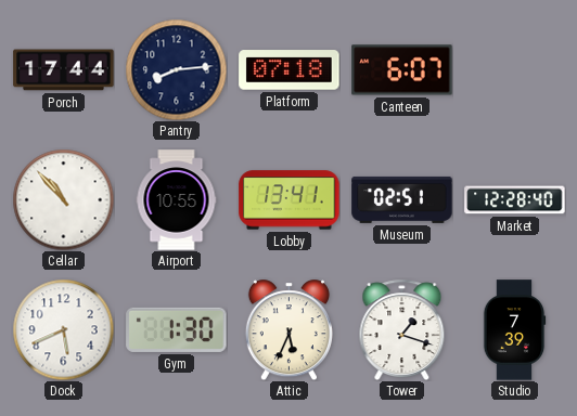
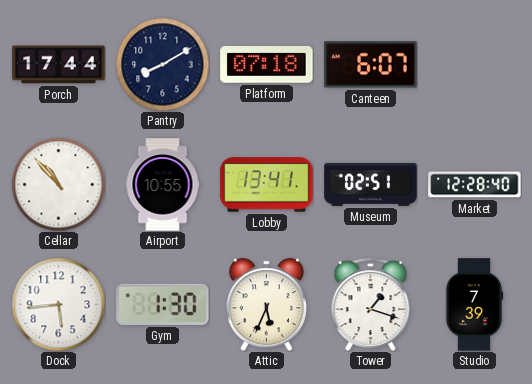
Pantry: 8:14 -> 8:10
Dock: 5:41 -> 5:44
